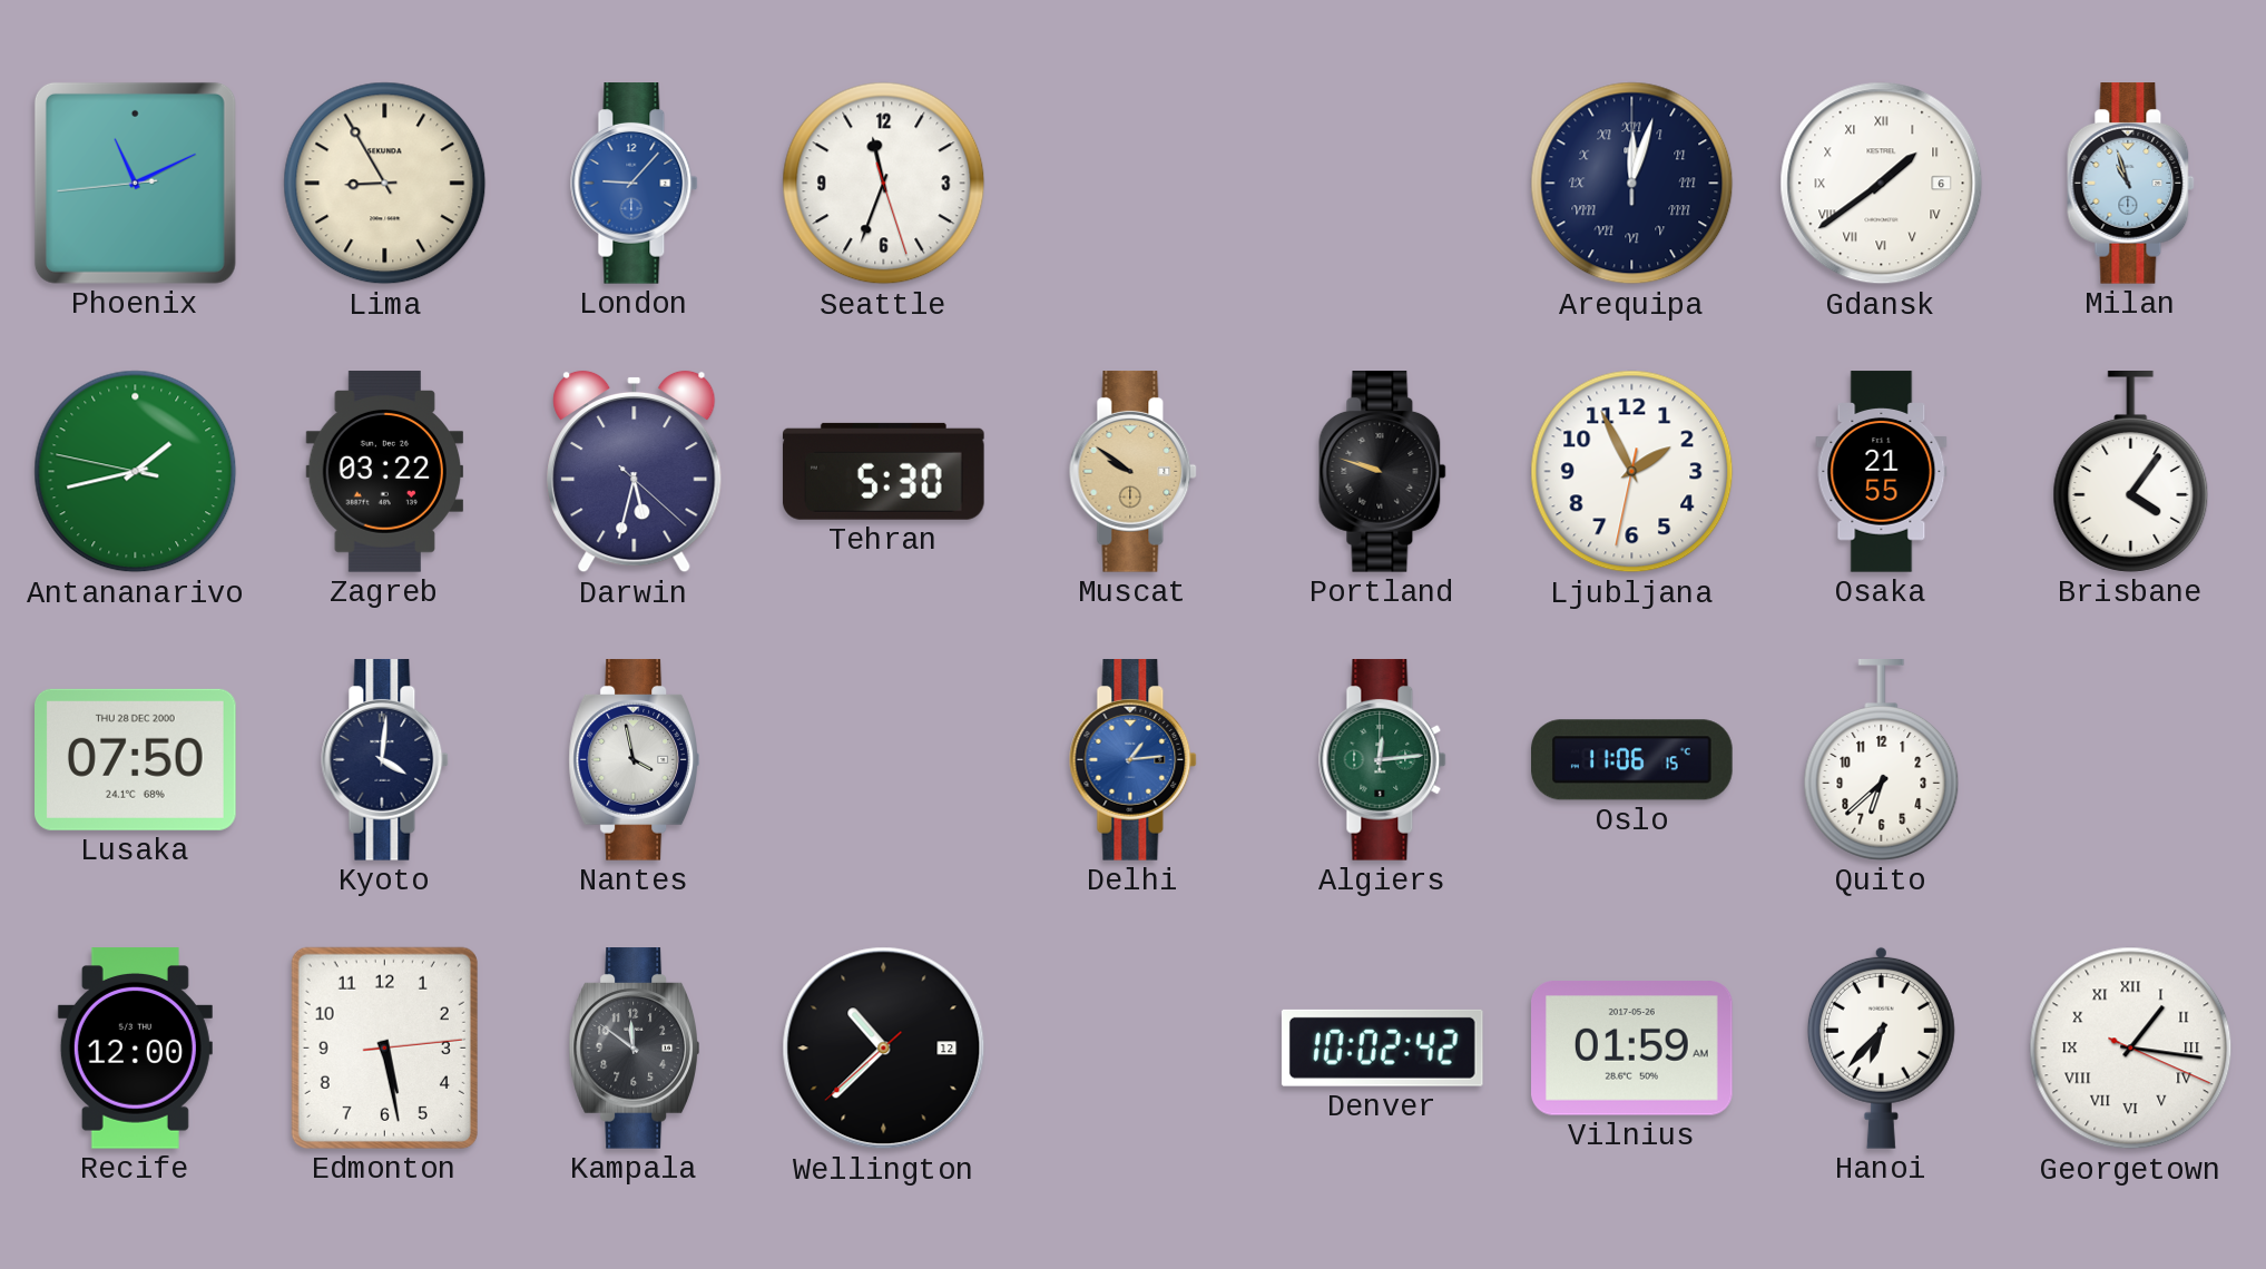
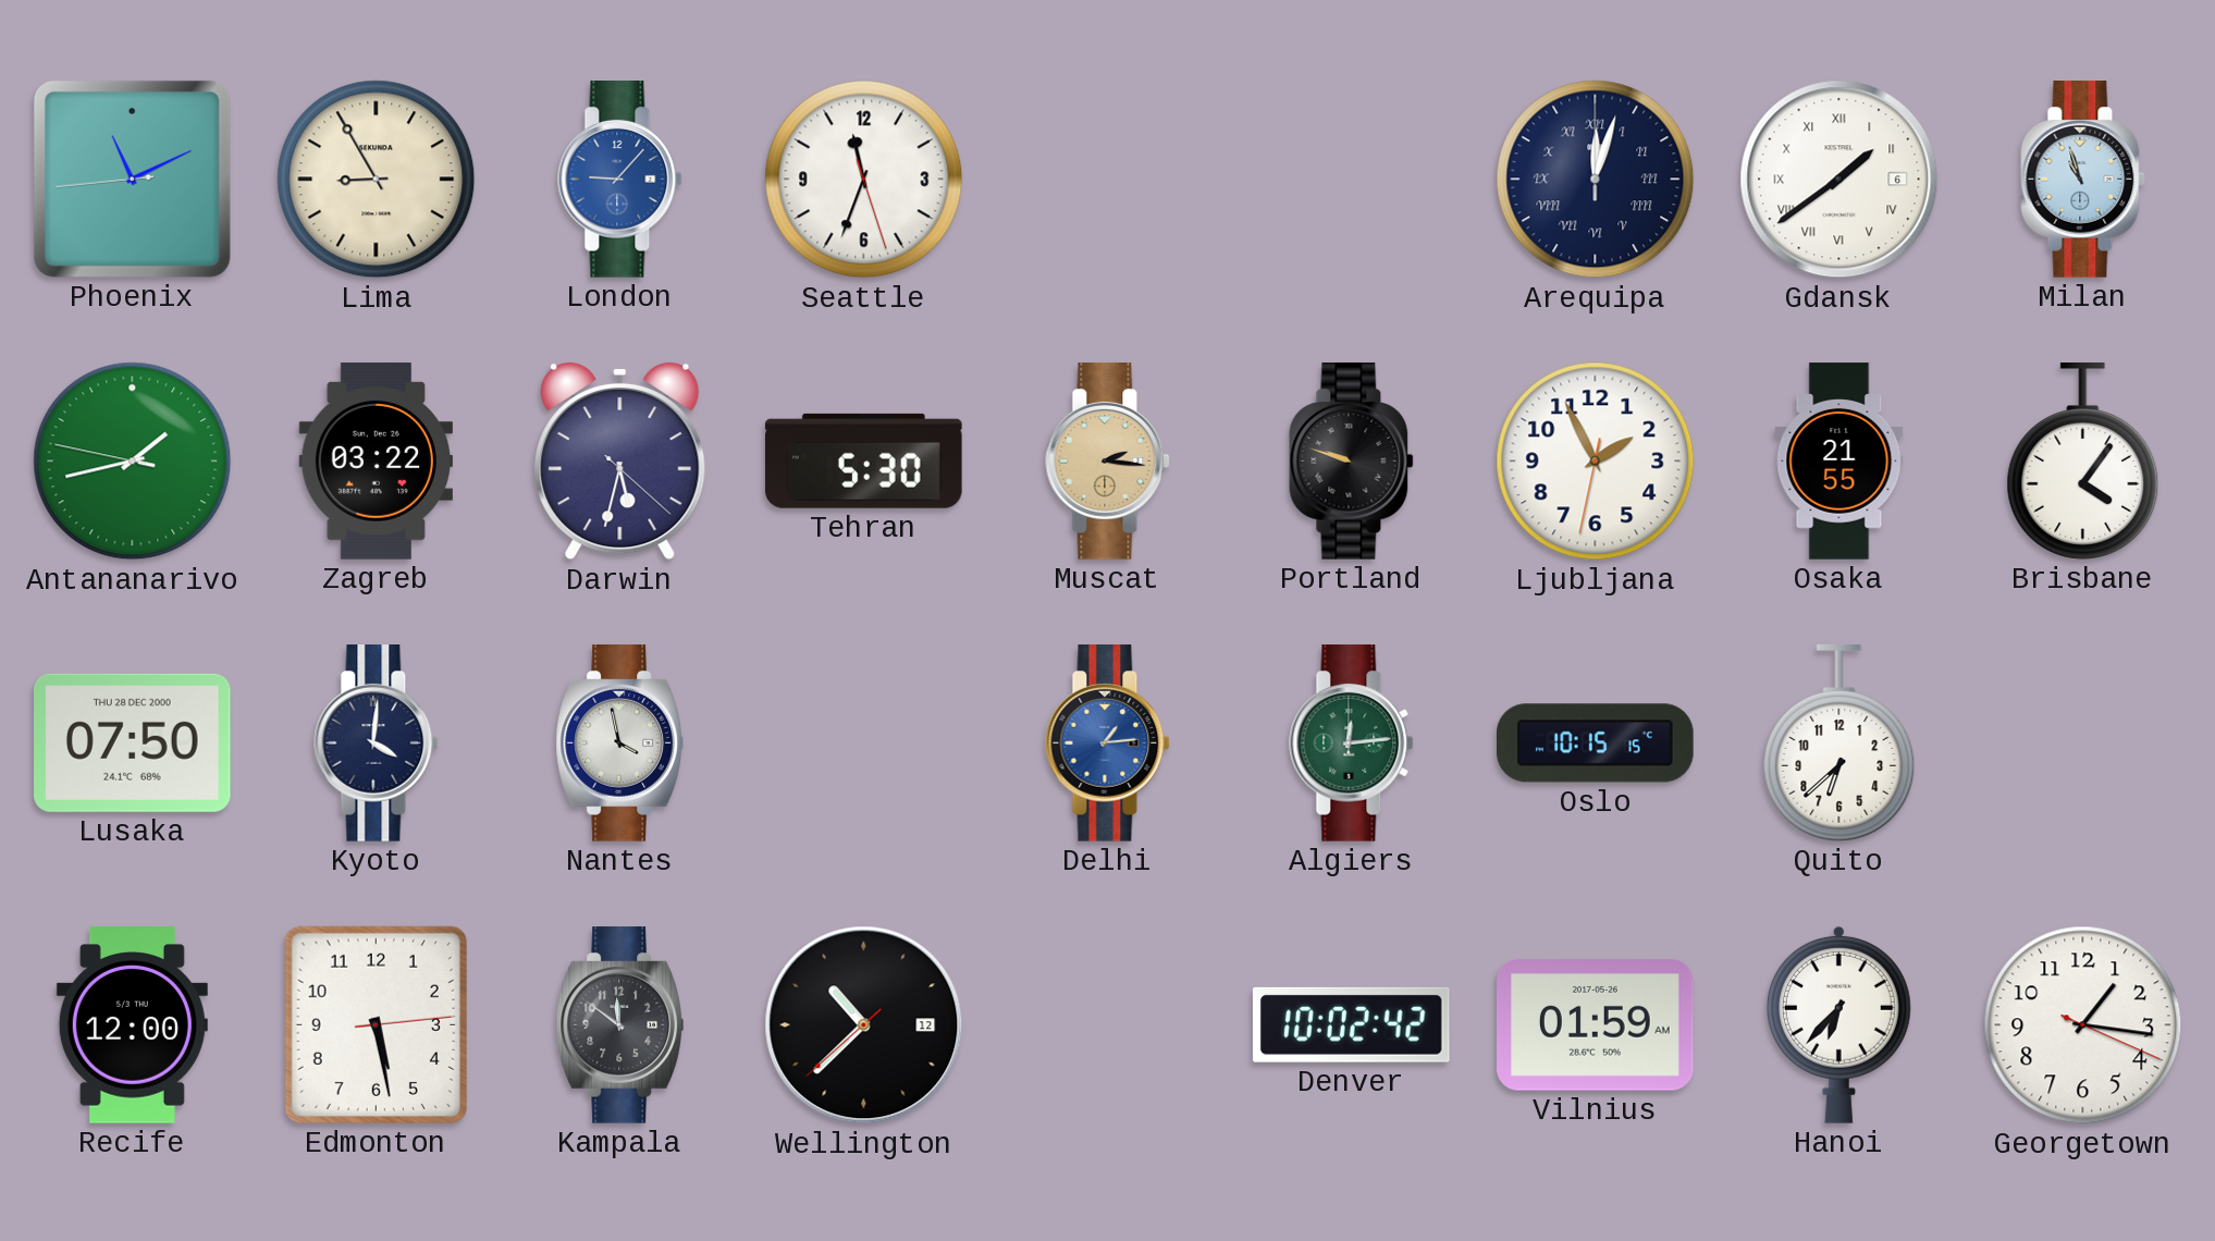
Muscat: 9:51 -> 2:16
Oslo: 11:06 -> 10:15
Georgetown numerals: Roman -> Arabic
